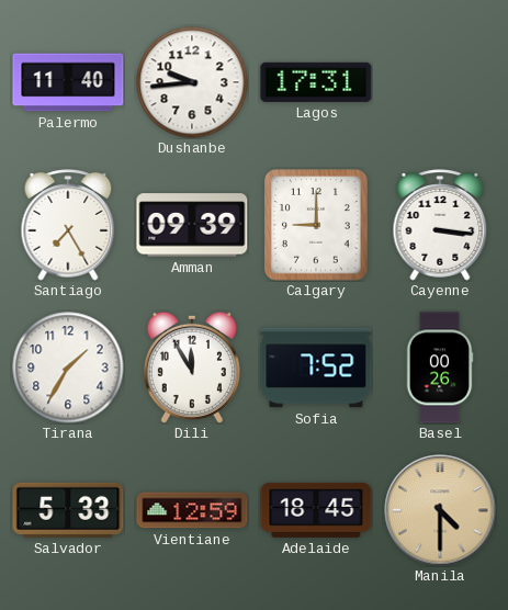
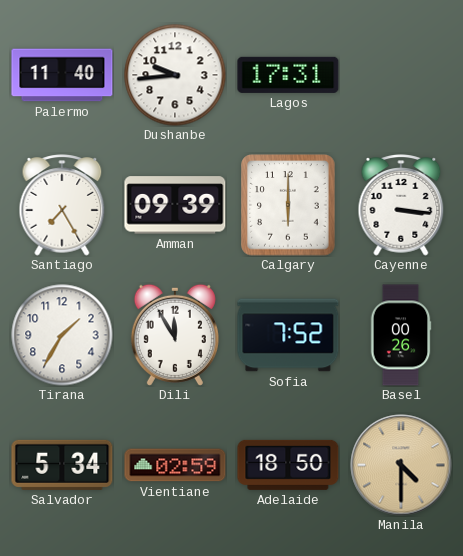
Calgary: 9:00 -> 6:00
Salvador: 5:33 -> 5:34
Vientiane: 12:59 -> 02:59
Adelaide: 18:45 -> 18:50
